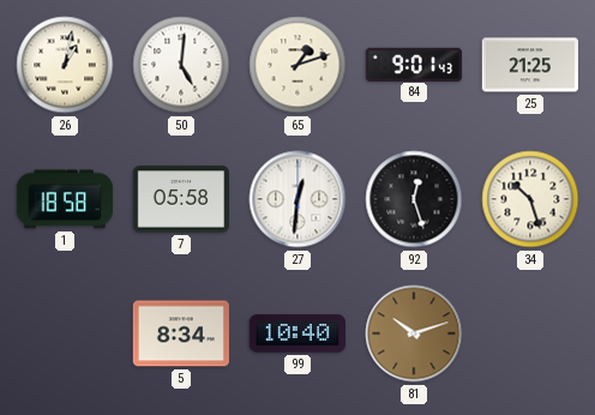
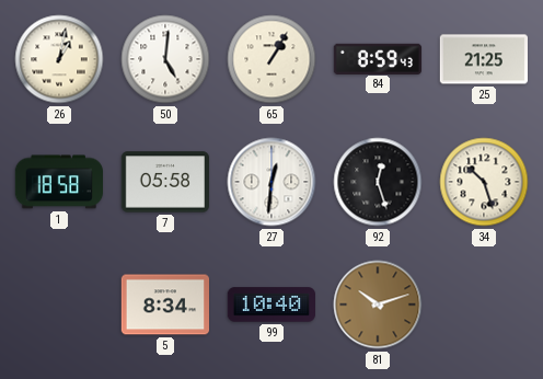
65: 1:12 -> 1:05
84: 9:01 -> 8:59
